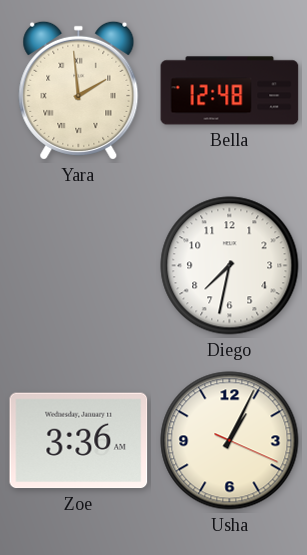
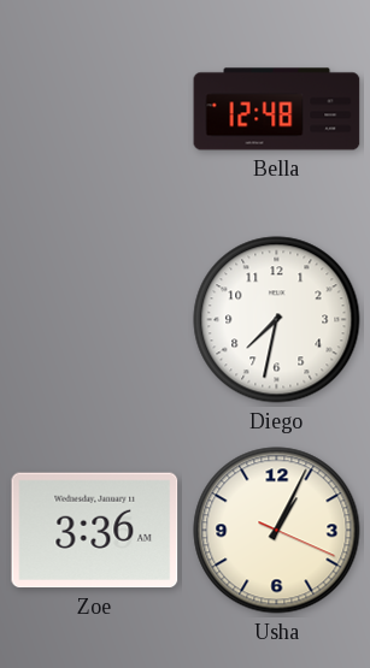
Yara: 1:59 -> none
